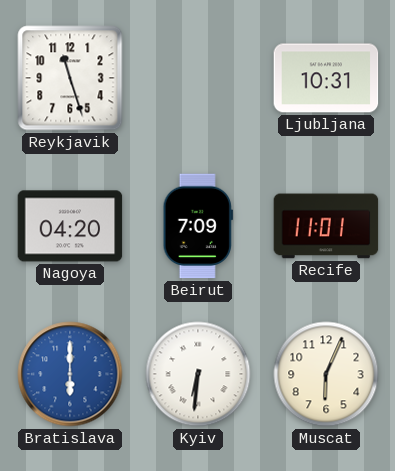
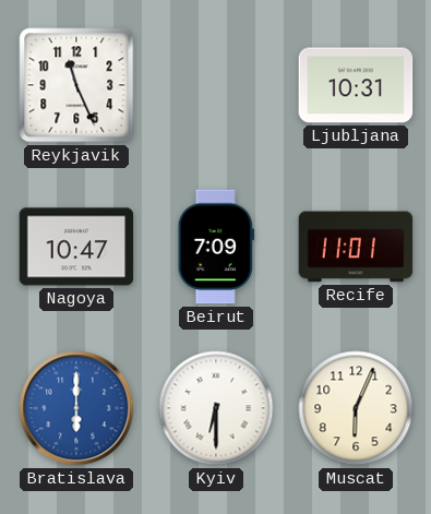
Reykjavik: 11:27 -> 11:26
Nagoya: 04:20 -> 10:47
Kyiv: 6:31 -> 6:30
